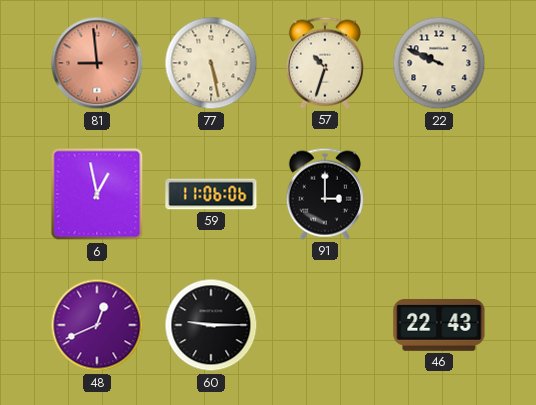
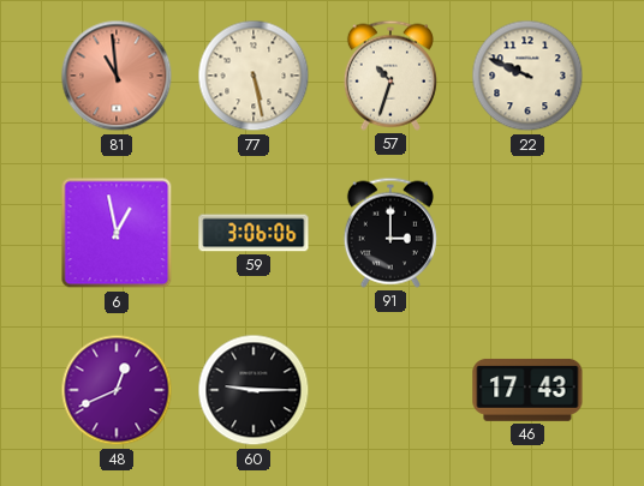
81: 8:59 -> 10:59
59: 11:06 -> 3:06
46: 22:43 -> 17:43
